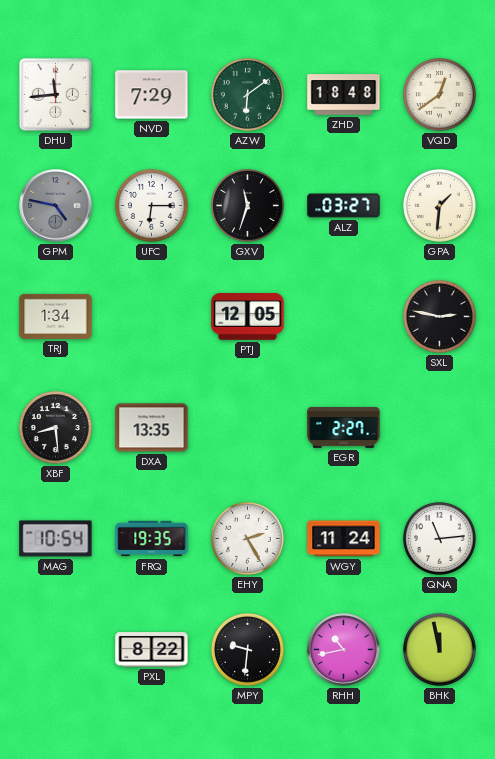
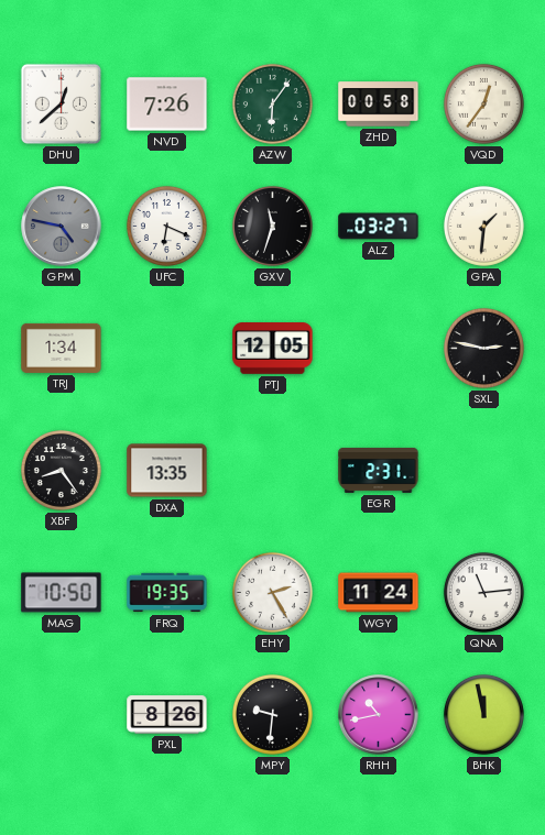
DHU: 11:44 -> 12:38
NVD: 7:29 -> 7:26
AZW: 6:09 -> 6:06
ZHD: 18:48 -> 00:58
VQD: 12:39 -> 12:36
UFC: 6:15 -> 6:19
XBF: 8:29 -> 8:24
EGR: 2:27 -> 2:31
MAG: 10:54 -> 10:50
PXL: 8:22 -> 8:26
